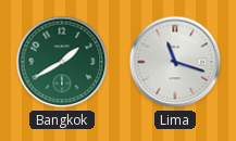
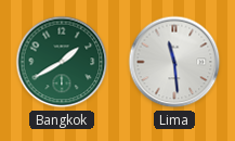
Lima: 11:18 -> 11:29
